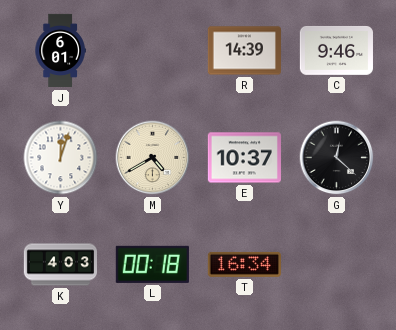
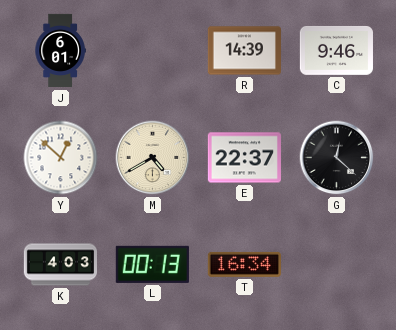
Y: 12:03 -> 12:52
E: 10:37 -> 22:37
L: 00:18 -> 00:13
